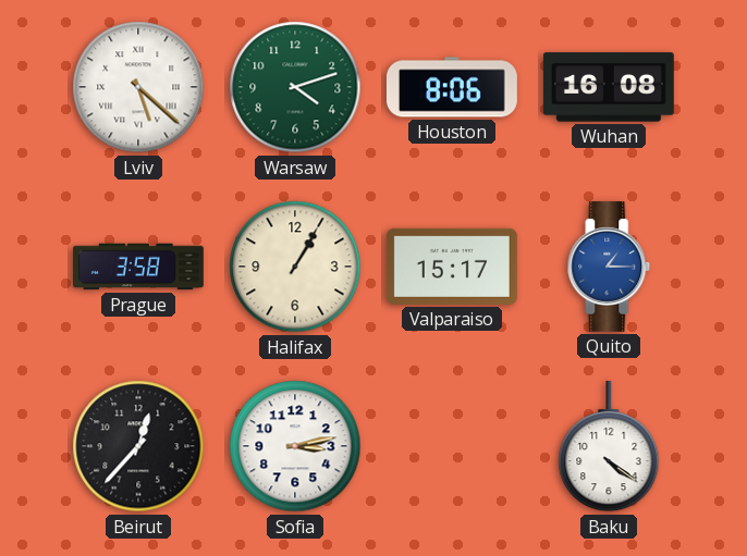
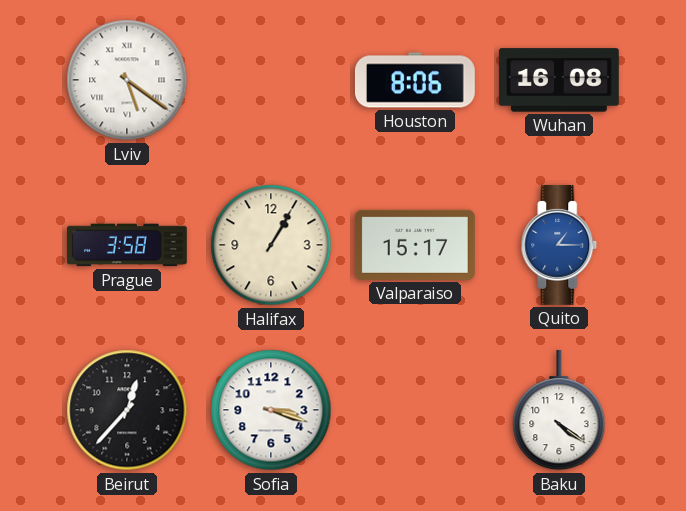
Lviv: 5:22 -> 5:21
Warsaw: 4:12 -> none
Sofia: 3:13 -> 3:18
